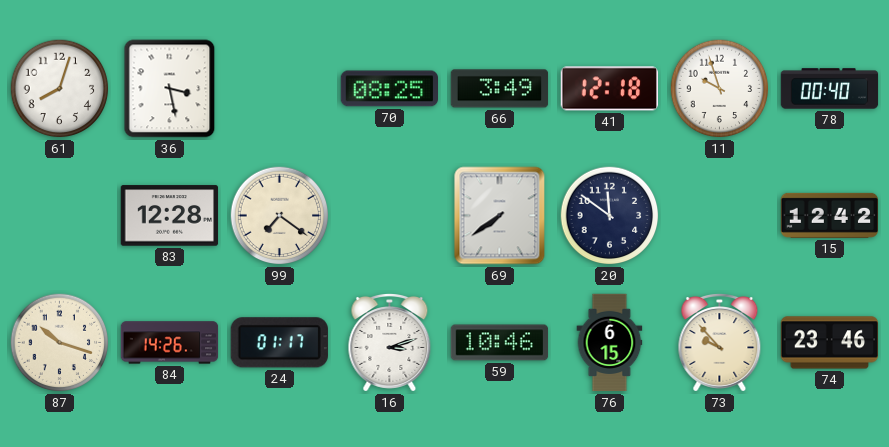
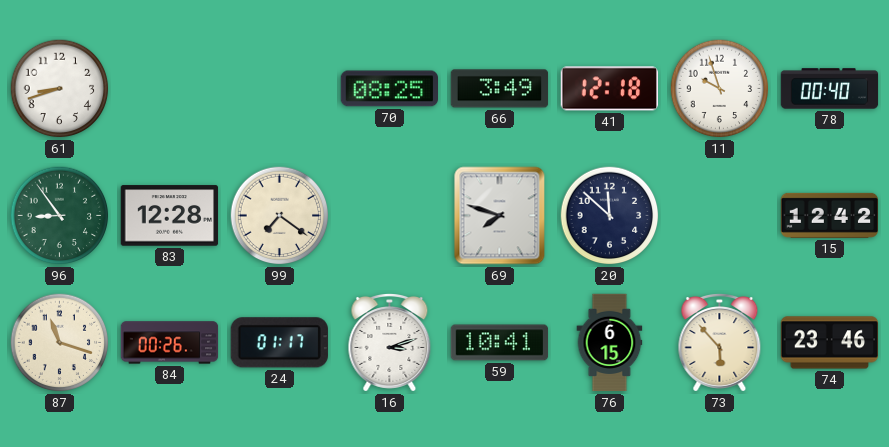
61: 8:03 -> 8:42
36: 3:28 -> none
96: none -> 8:54
69: 7:39 -> 7:48
20: 11:51 -> 11:52
87: 10:18 -> 11:18
84: 14:26 -> 00:26
59: 10:46 -> 10:41
73: 9:53 -> 5:53
